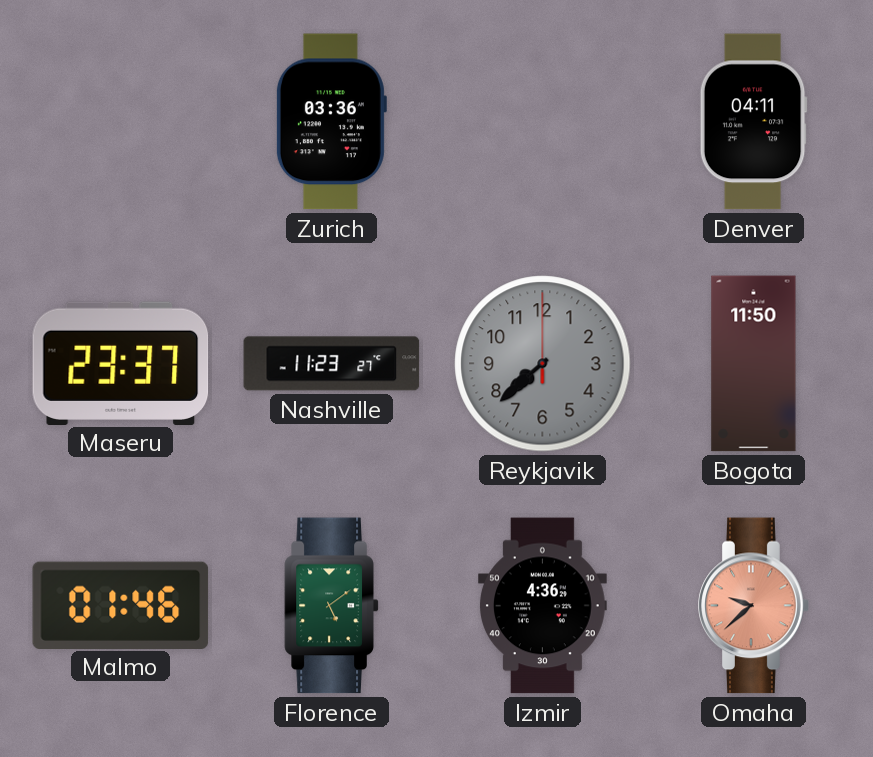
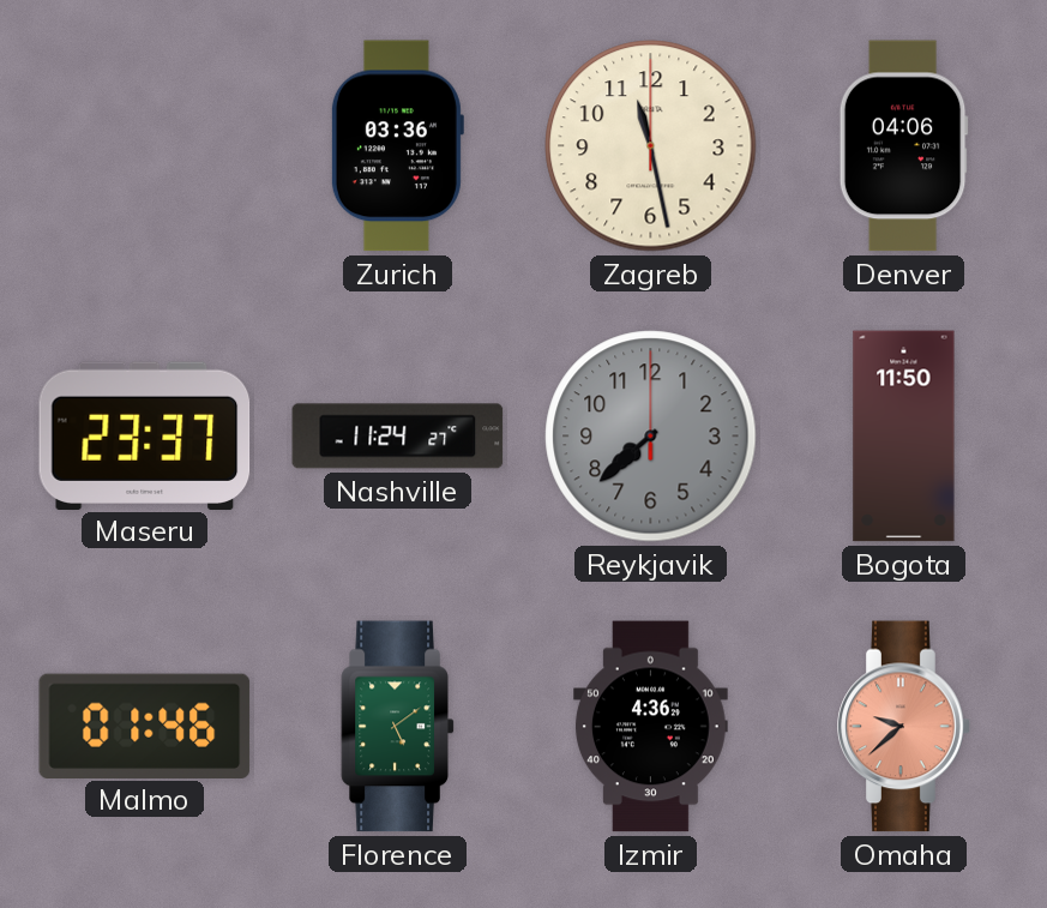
Zagreb: none -> 11:28
Denver: 04:11 -> 04:06
Nashville: 11:23 -> 11:24
